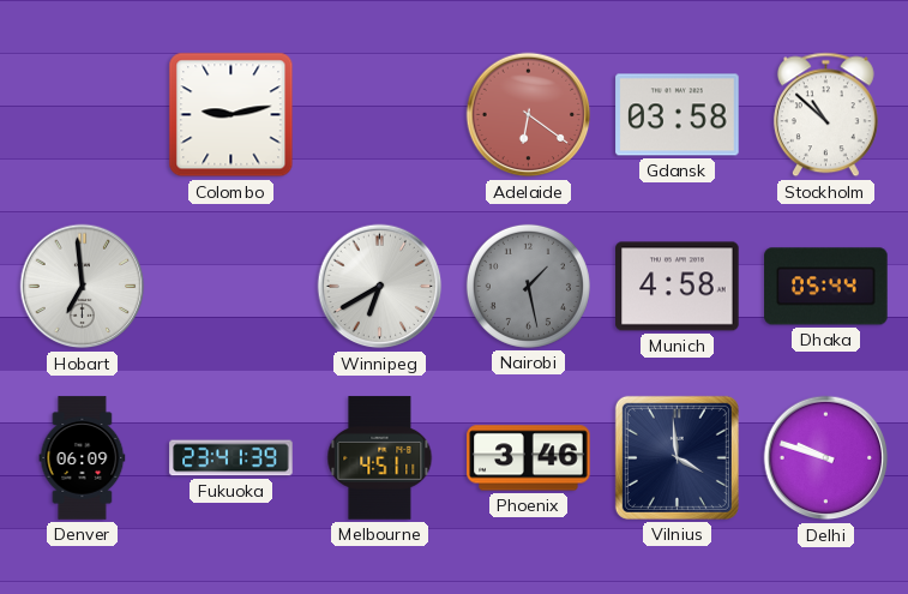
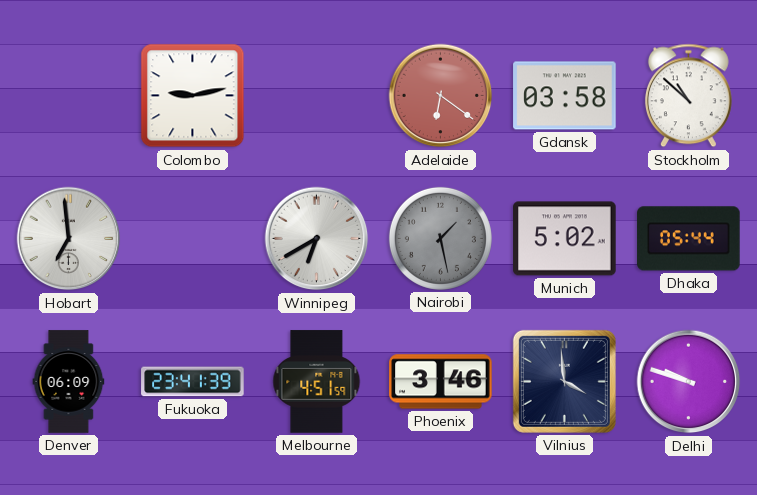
Munich: 4:58 -> 5:02
Melbourne: 4:51:11 -> 4:51:59
